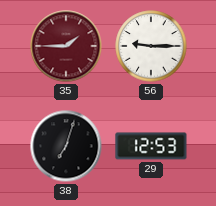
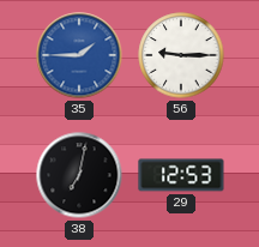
35 dial: burgundy -> blue
38: 7:03 -> 7:02
